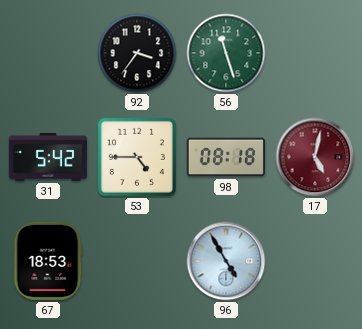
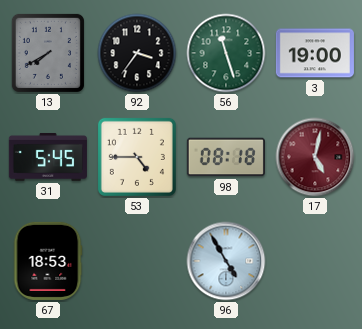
13: none -> 7:40
3: none -> 19:00
31: 5:42 -> 5:45
